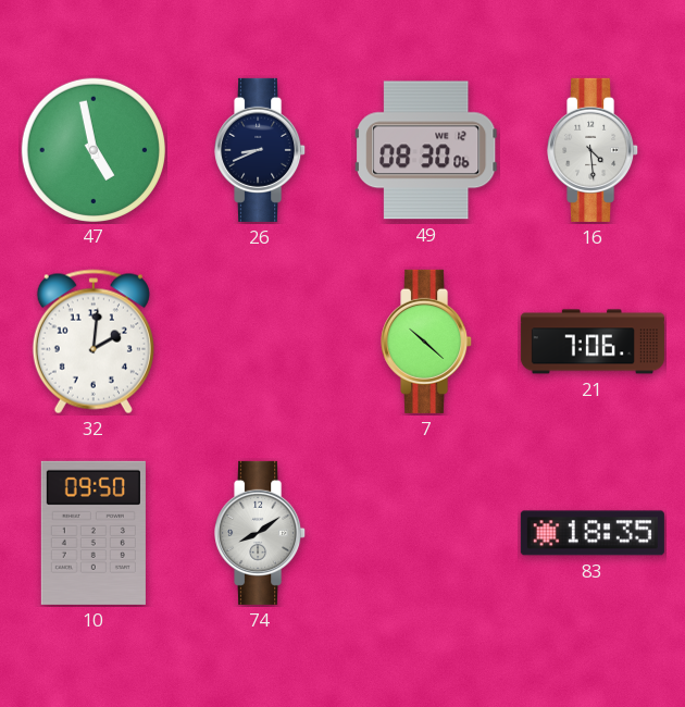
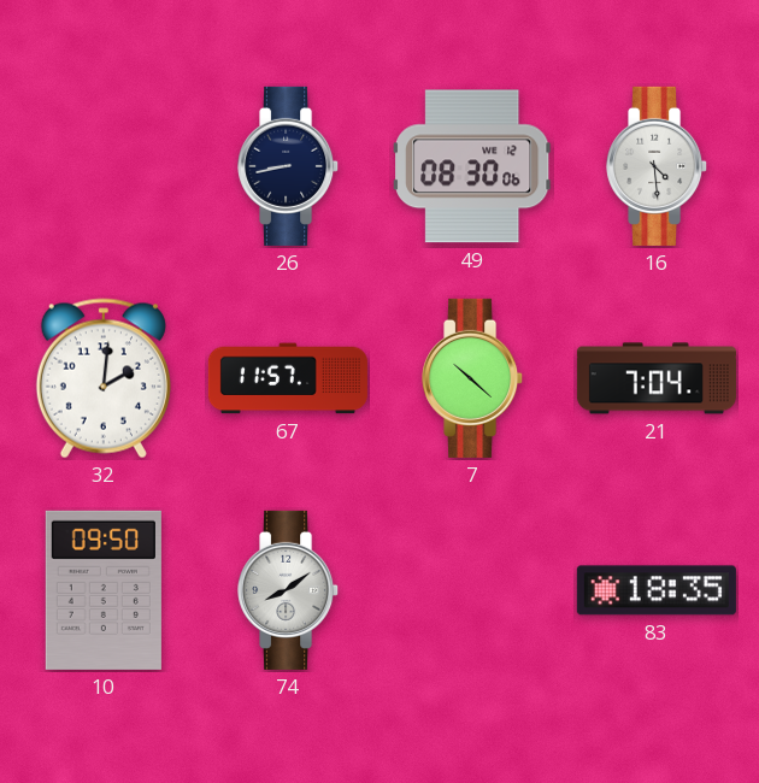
47: 4:58 -> none
26: 8:41 -> 8:43
67: none -> 11:57
21: 7:06 -> 7:04
